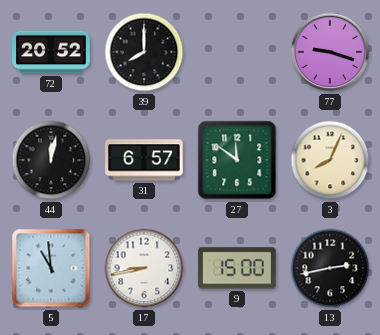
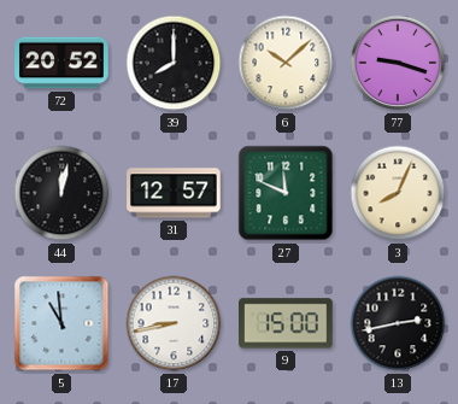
6: none -> 10:08
31: 6:57 -> 12:57
27: 11:51 -> 11:49
